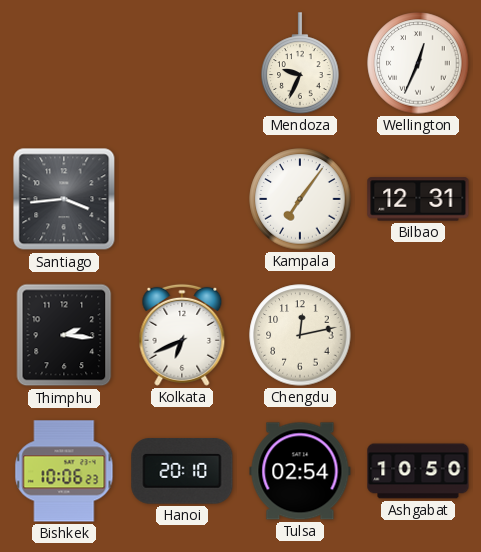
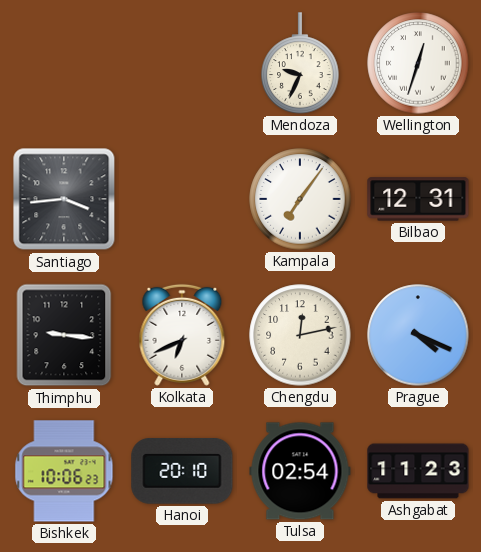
Wellington: 12:34 -> 12:33
Thimphu: 2:16 -> 9:16
Prague: none -> 4:19
Ashgabat: 10:50 -> 11:23
